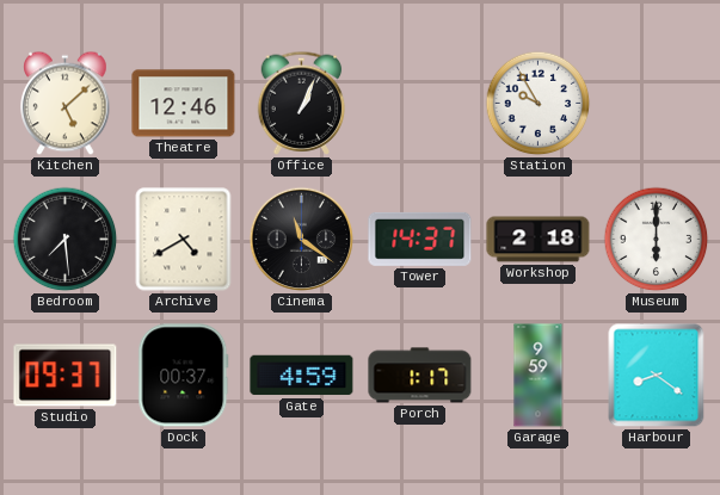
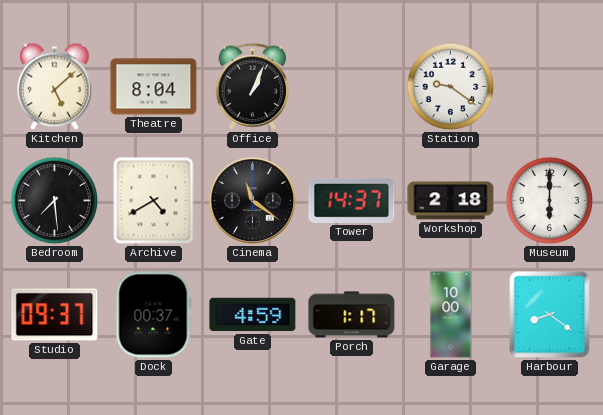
Theatre: 12:46 -> 8:04
Station: 9:55 -> 9:21
Garage: 9:59 -> 10:00
